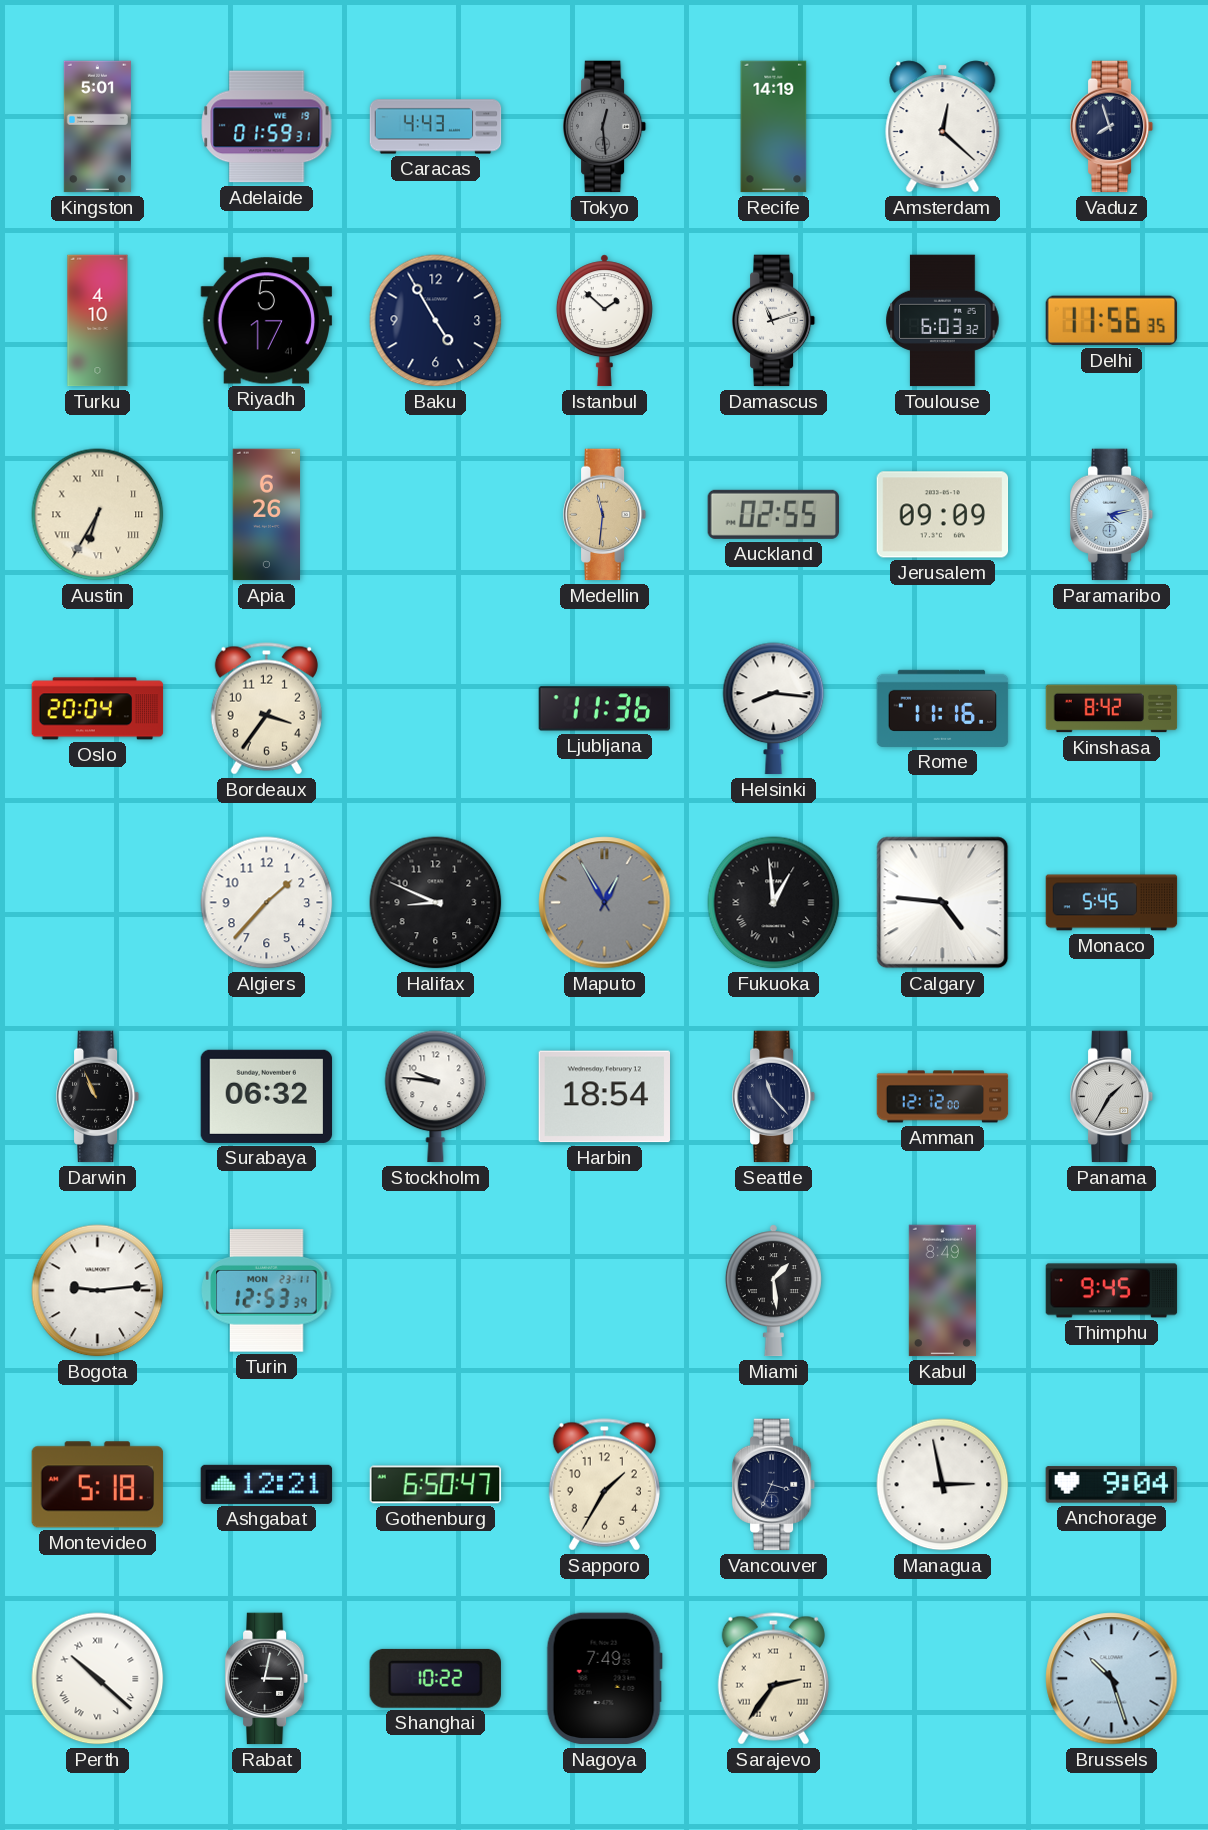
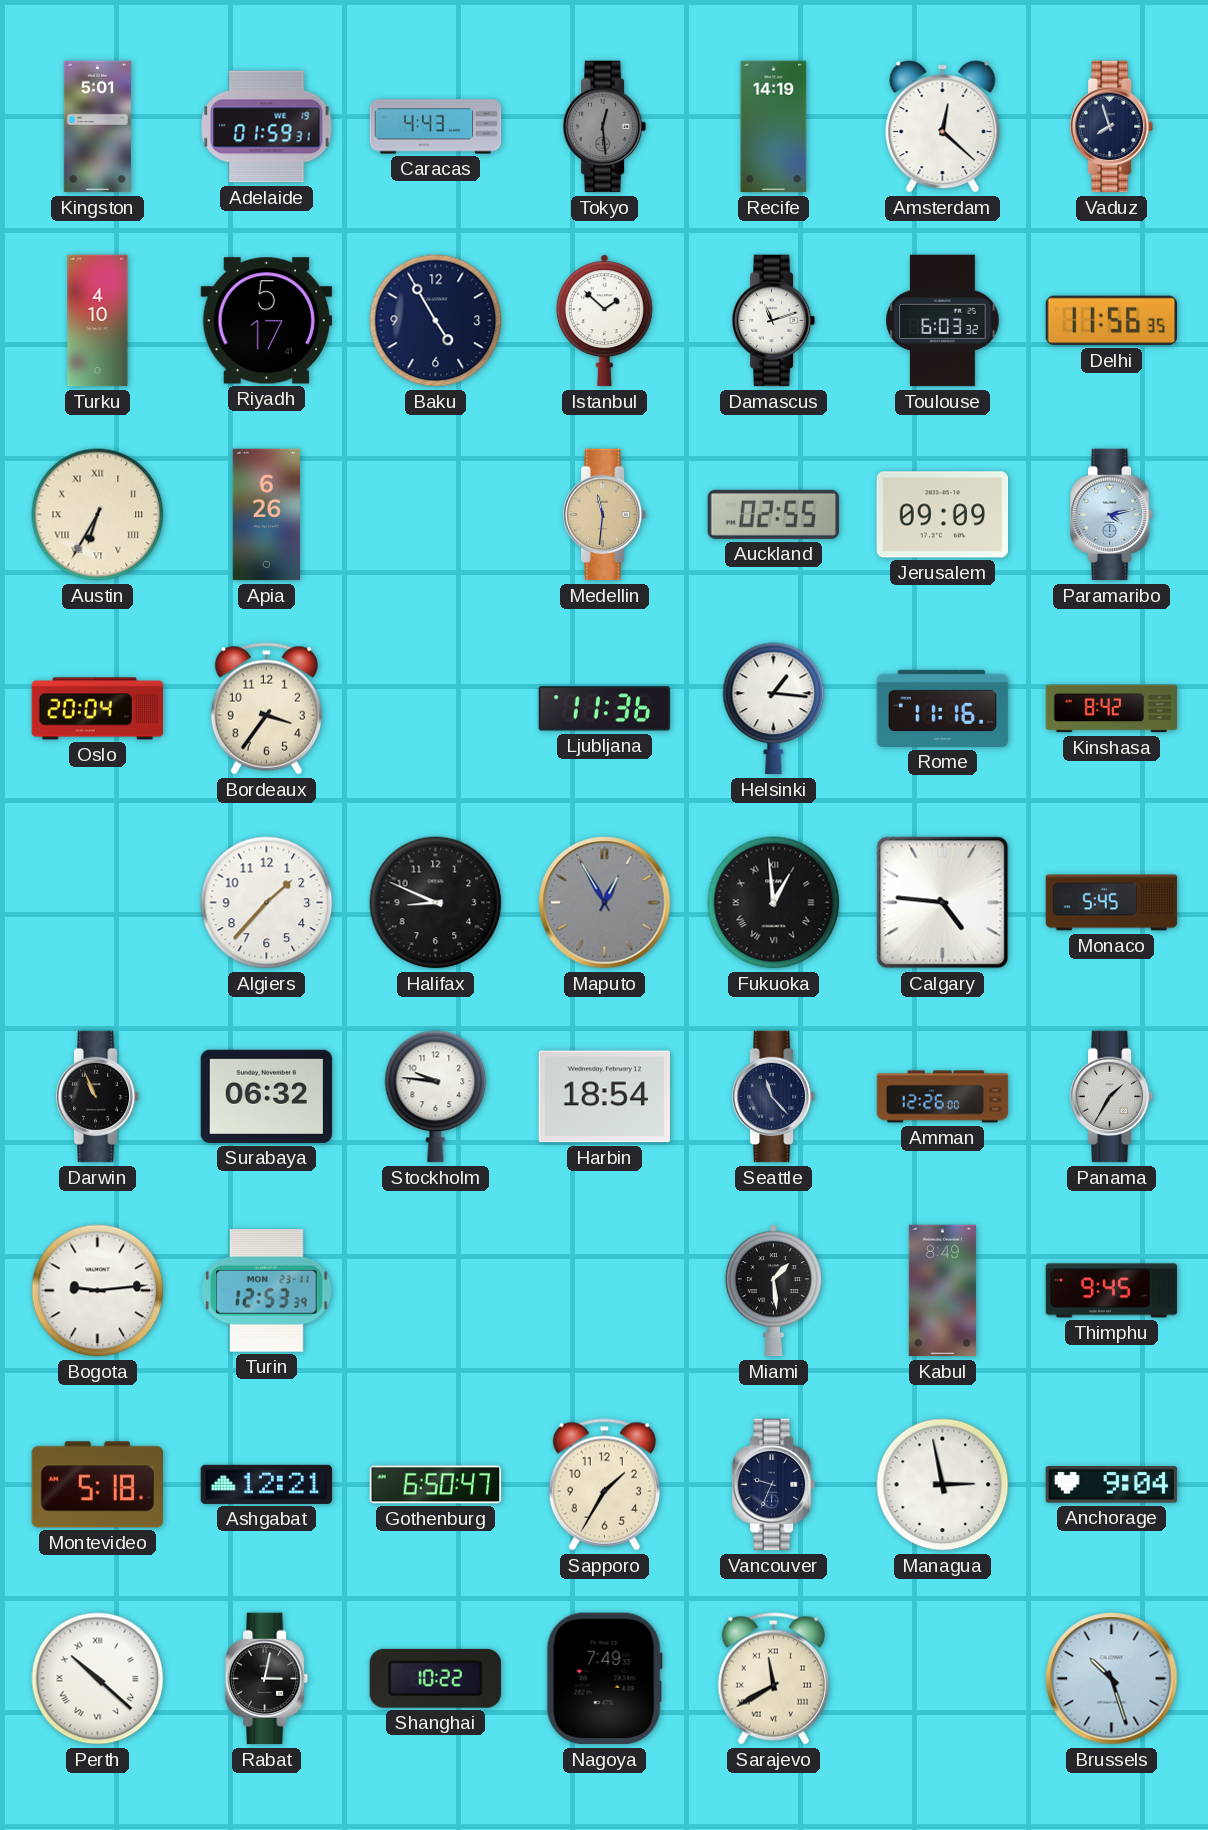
Helsinki: 8:16 -> 1:16
Amman: 12:12 -> 12:26
Vancouver: 3:34 -> 9:34
Sarajevo: 2:36 -> 11:40
